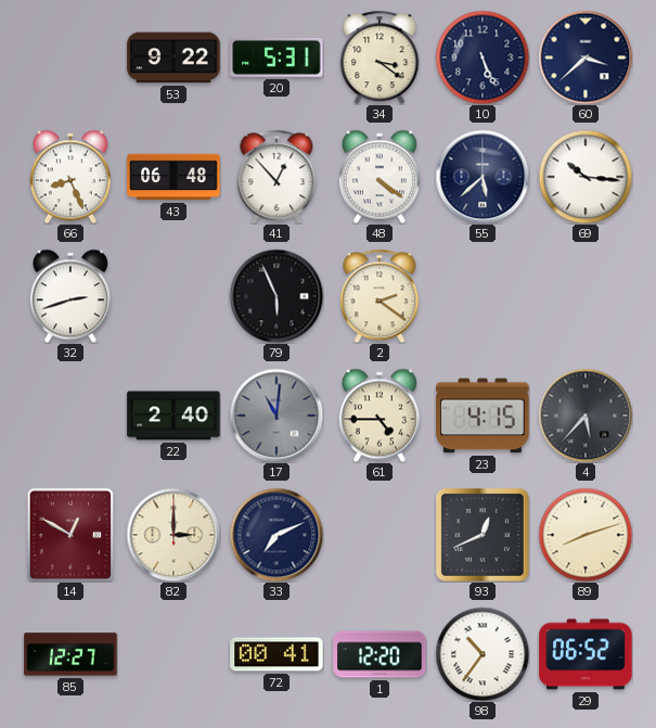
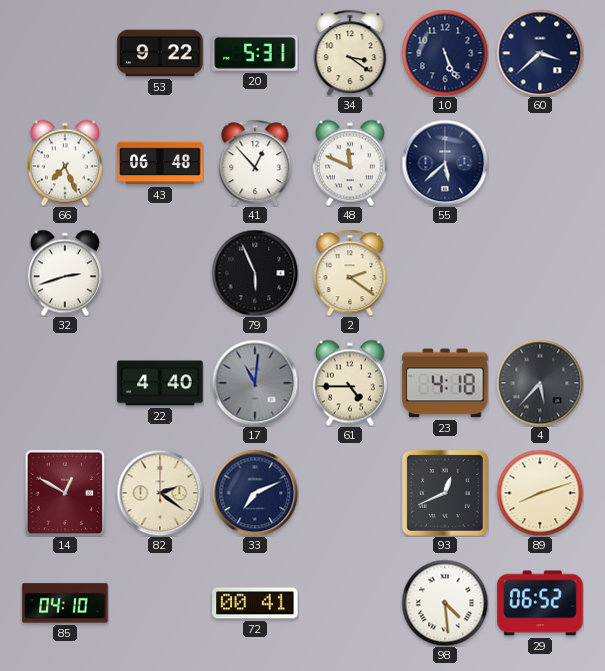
66: 8:26 -> 7:26
48: 4:21 -> 11:49
69: 10:16 -> none
22: 2:40 -> 4:40
23: 4:15 -> 4:18
82: 3:00 -> 2:21
85: 12:27 -> 04:10
1: 12:20 -> none
98: 10:36 -> 4:29
